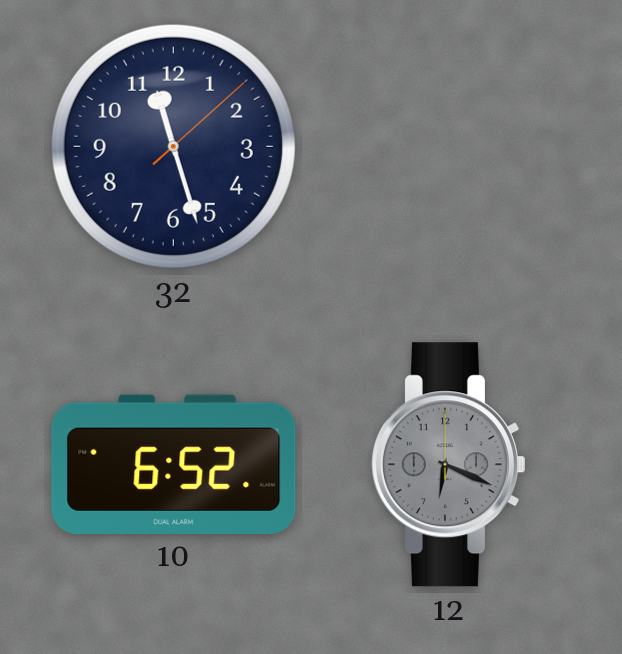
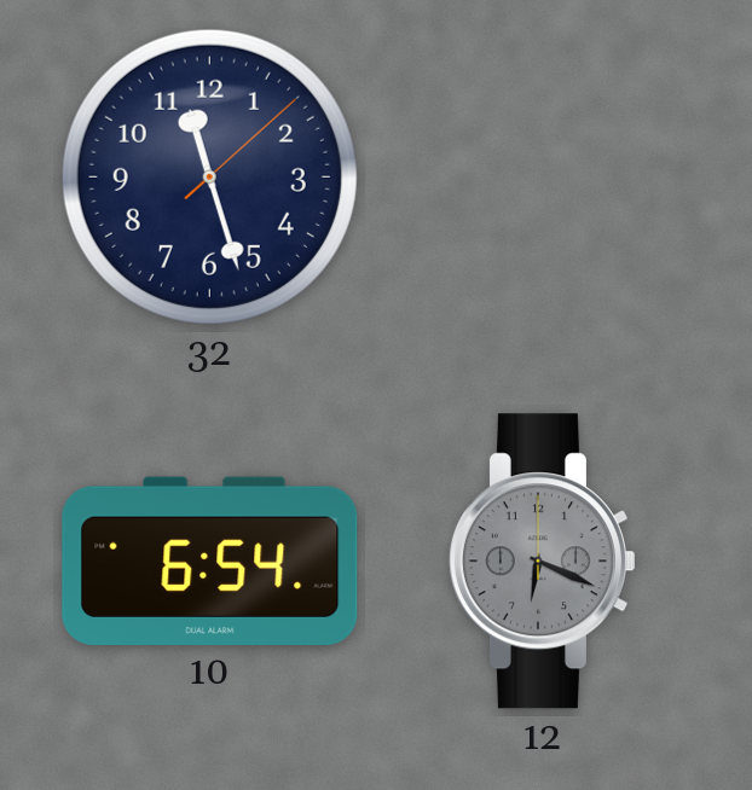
10: 6:52 -> 6:54
